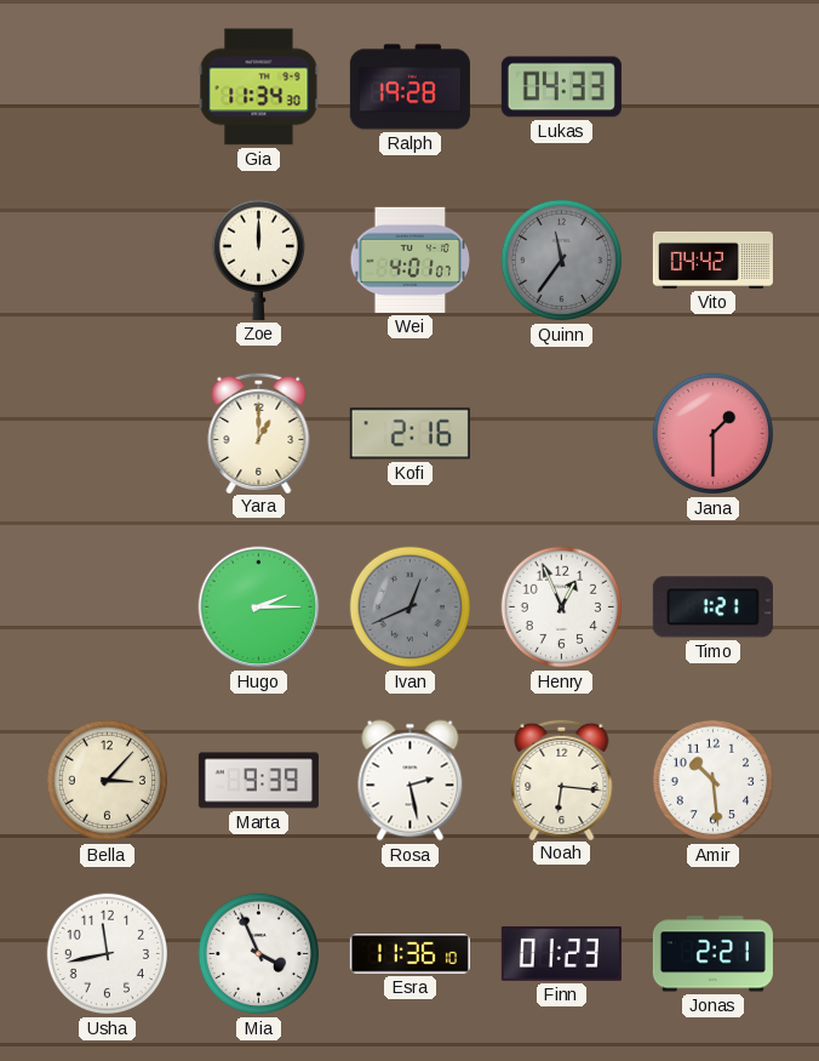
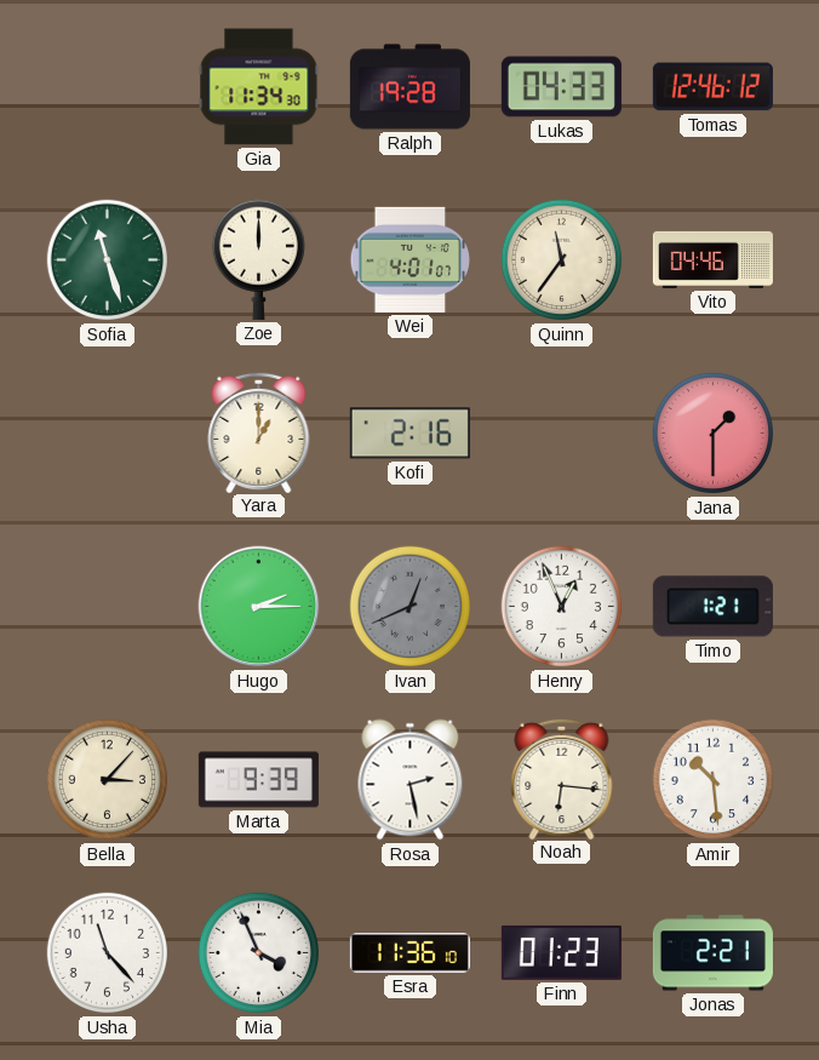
Tomas: none -> 12:46
Sofia: none -> 11:27
Quinn dial: grey -> cream
Vito: 04:42 -> 04:46
Usha: 11:43 -> 11:23
